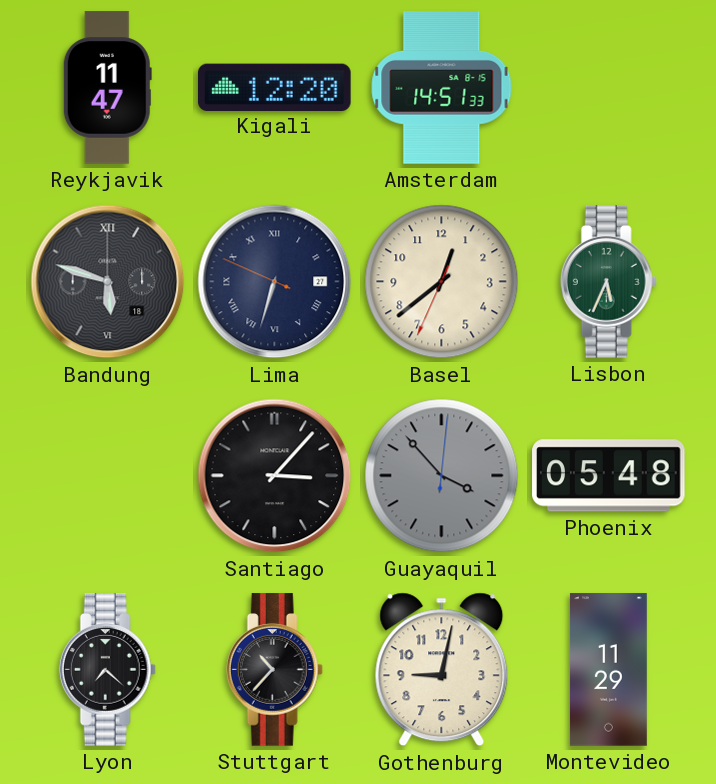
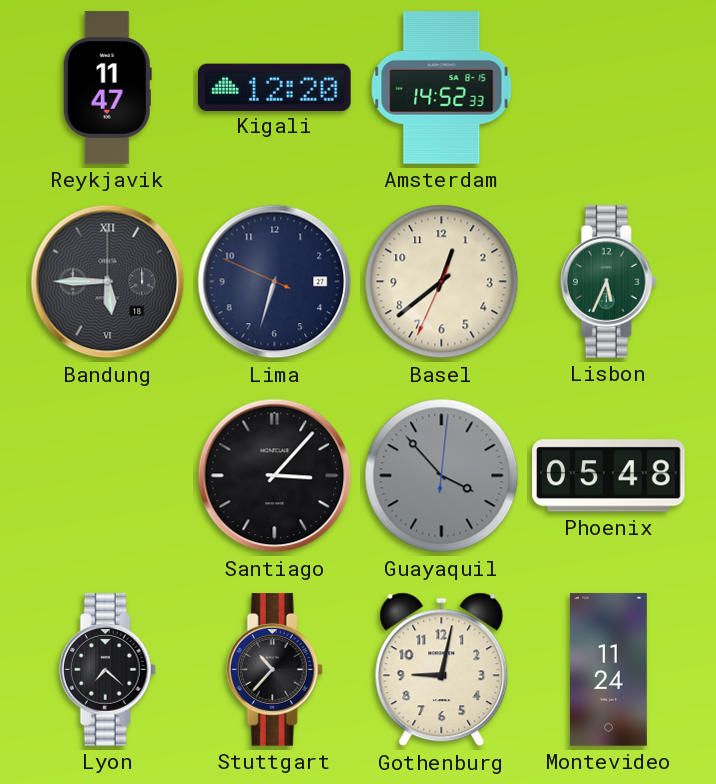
Amsterdam: 14:51 -> 14:52
Bandung: 5:48 -> 5:45
Lima numerals: Roman -> Arabic
Montevideo: 11:29 -> 11:24
